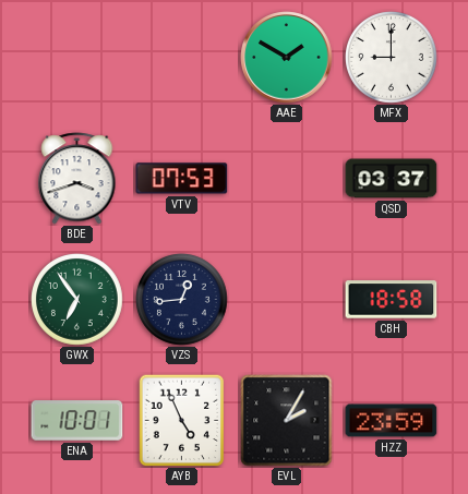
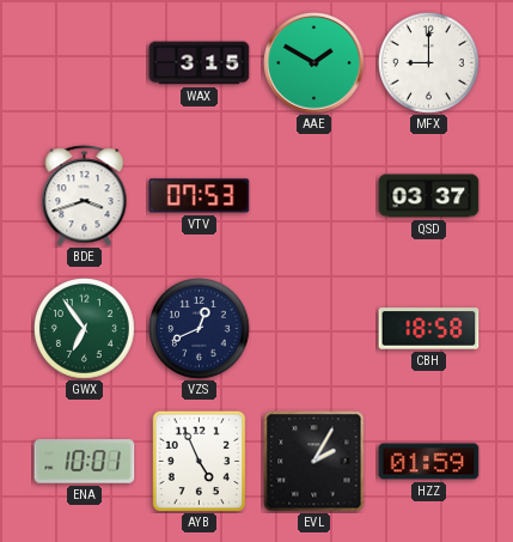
WAX: none -> 3:15
VZS: 12:44 -> 12:41
HZZ: 23:59 -> 01:59
